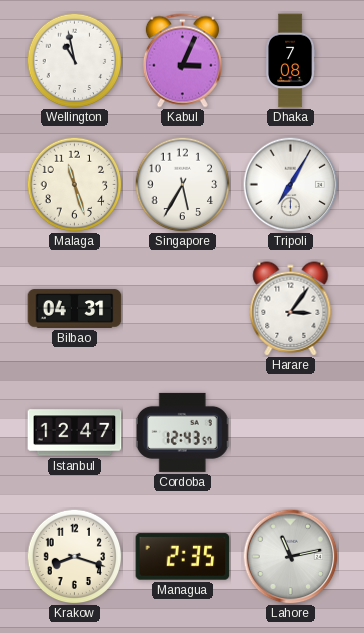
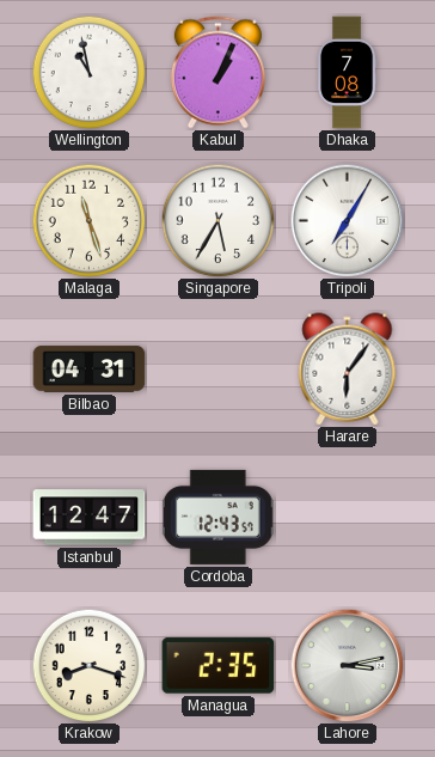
Kabul: 3:04 -> 1:04
Harare: 3:06 -> 6:06
Lahore: 11:13 -> 3:13
